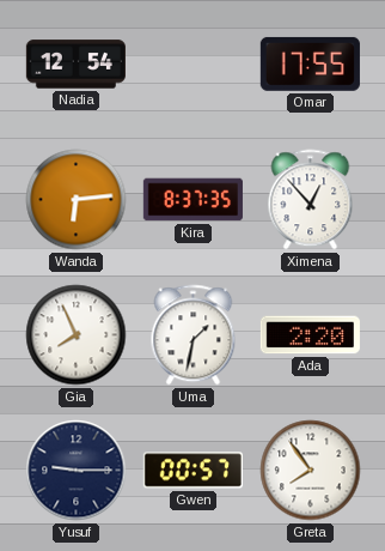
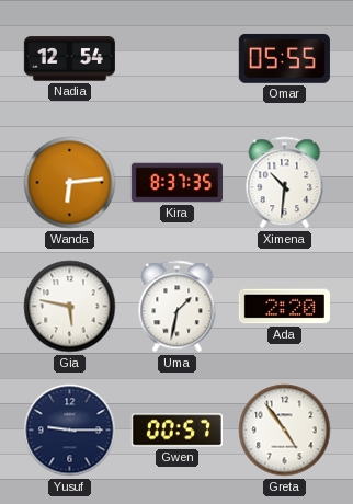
Omar: 17:55 -> 05:55
Ximena: 12:53 -> 10:31
Gia: 7:56 -> 5:47
Greta: 7:54 -> 4:54
